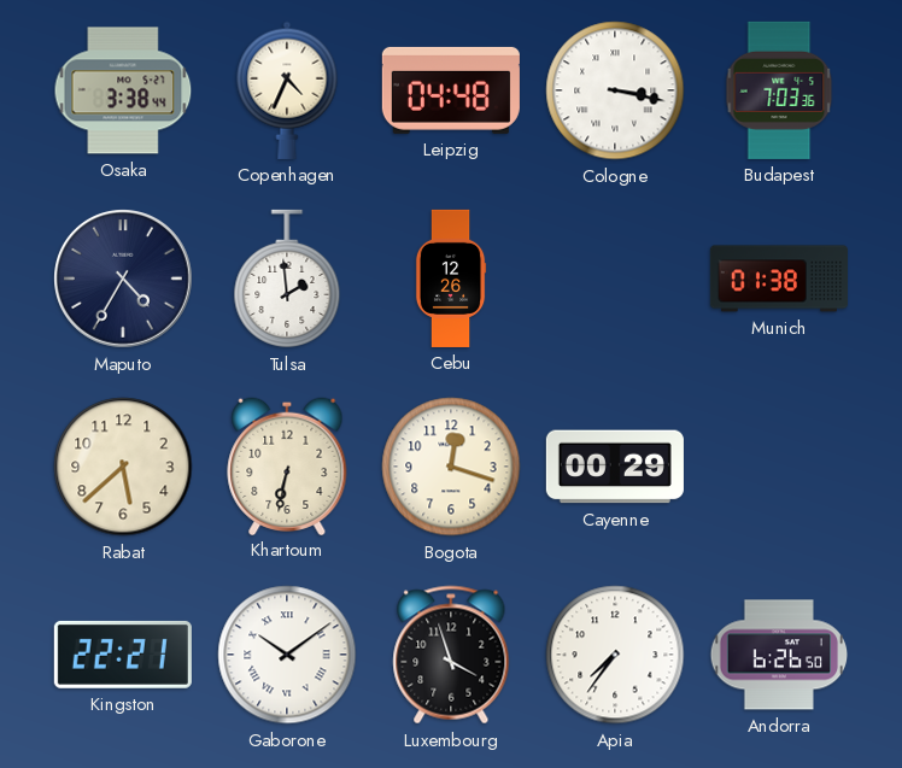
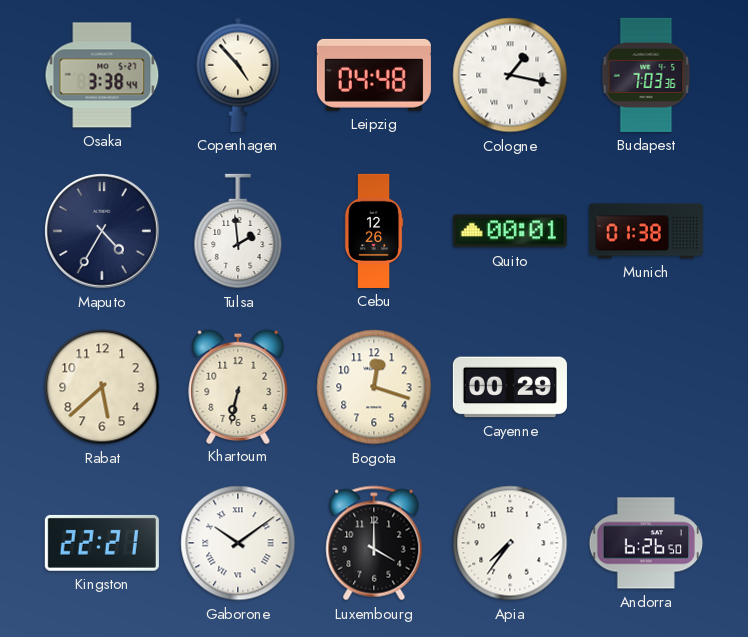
Copenhagen: 4:34 -> 4:53
Cologne: 3:17 -> 1:17
Quito: none -> 00:01
Luxembourg: 3:57 -> 4:00
